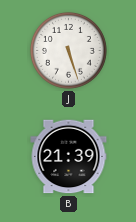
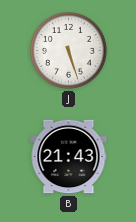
B: 21:39 -> 21:43
